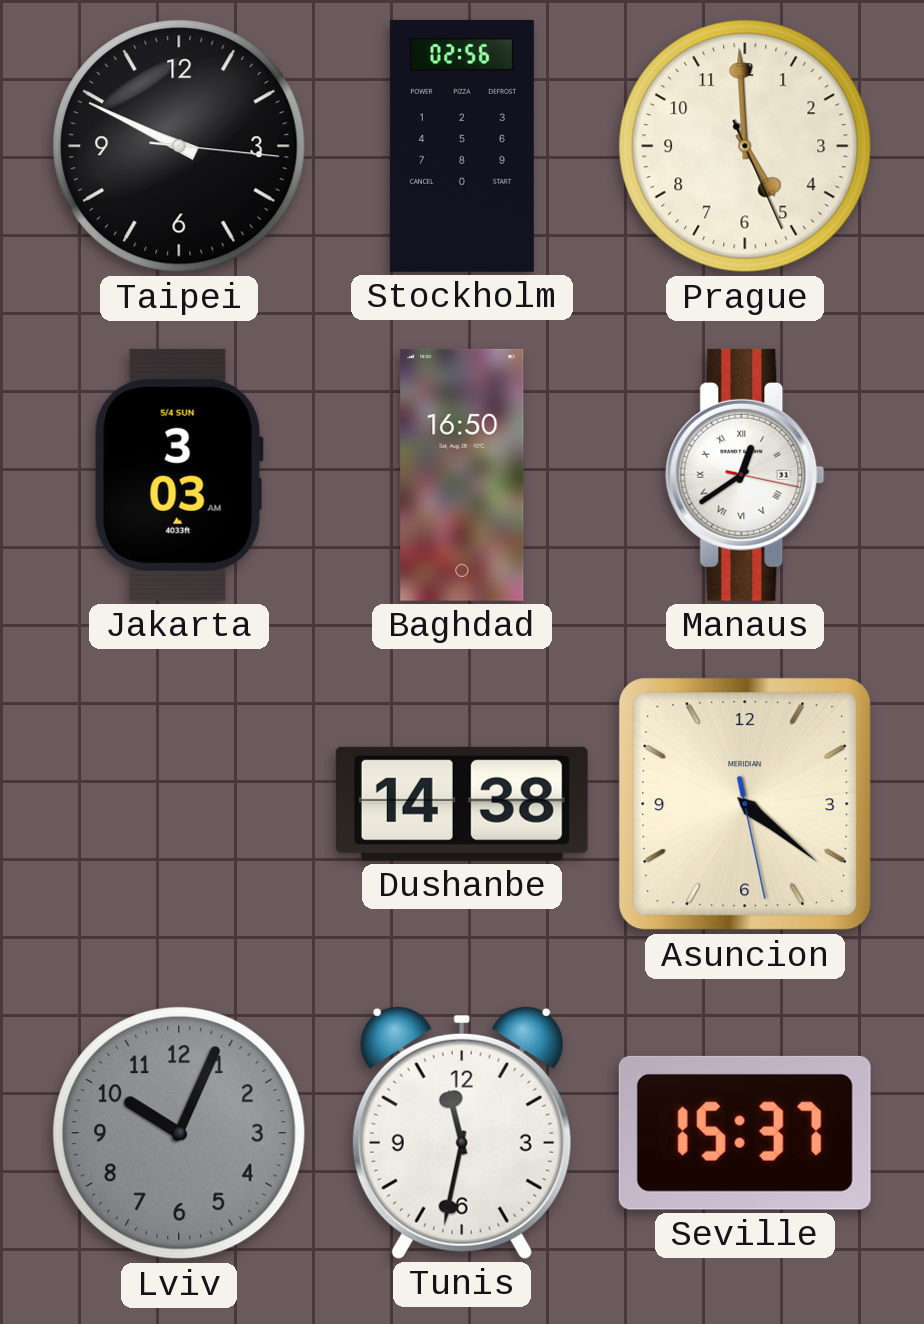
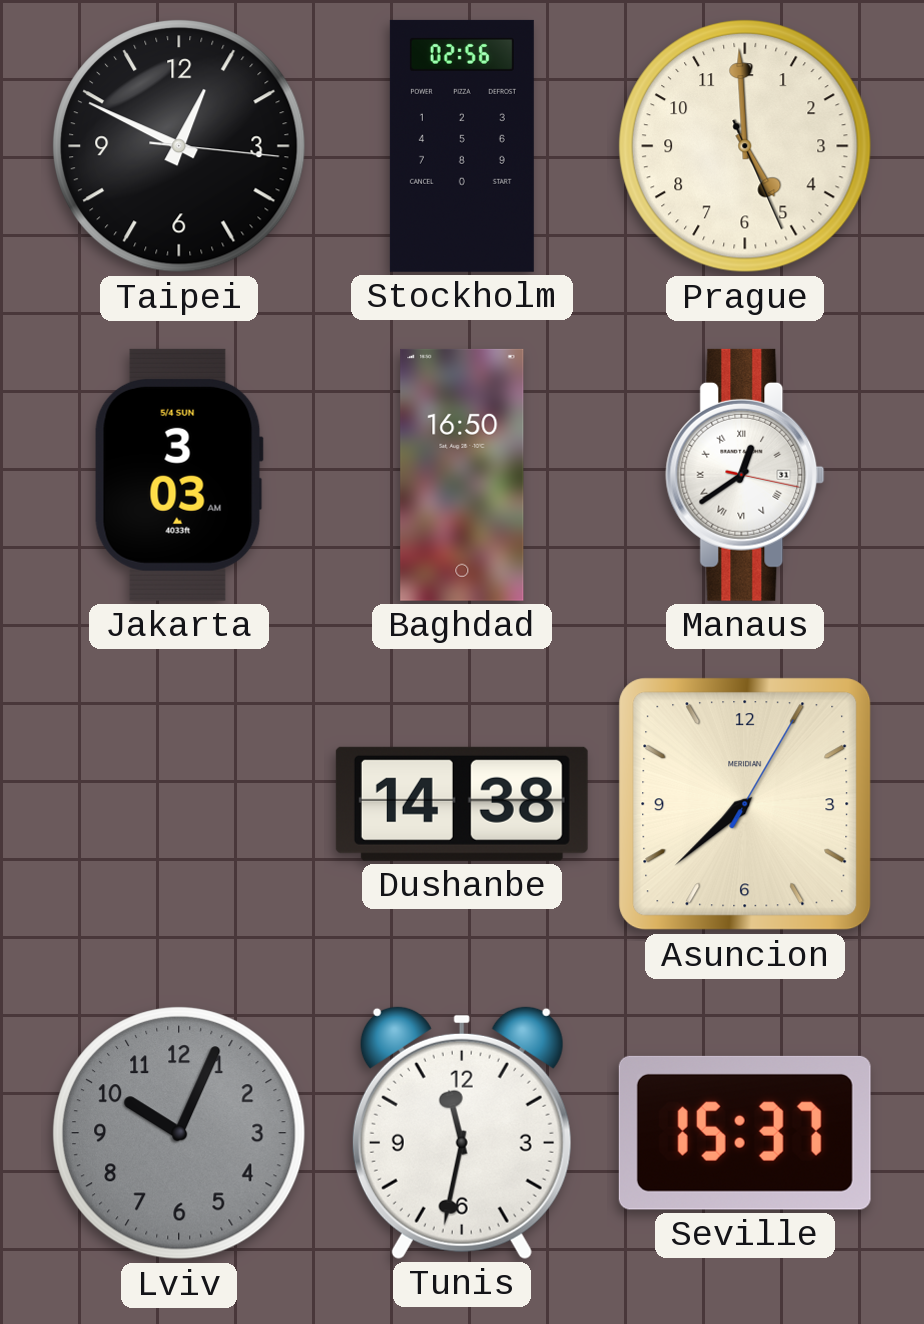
Taipei: 9:49 -> 12:49
Asuncion: 4:21 -> 7:38
